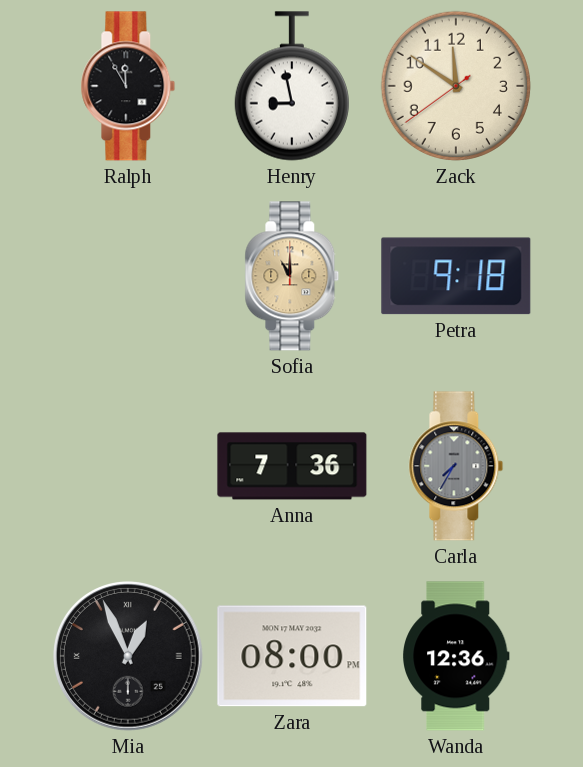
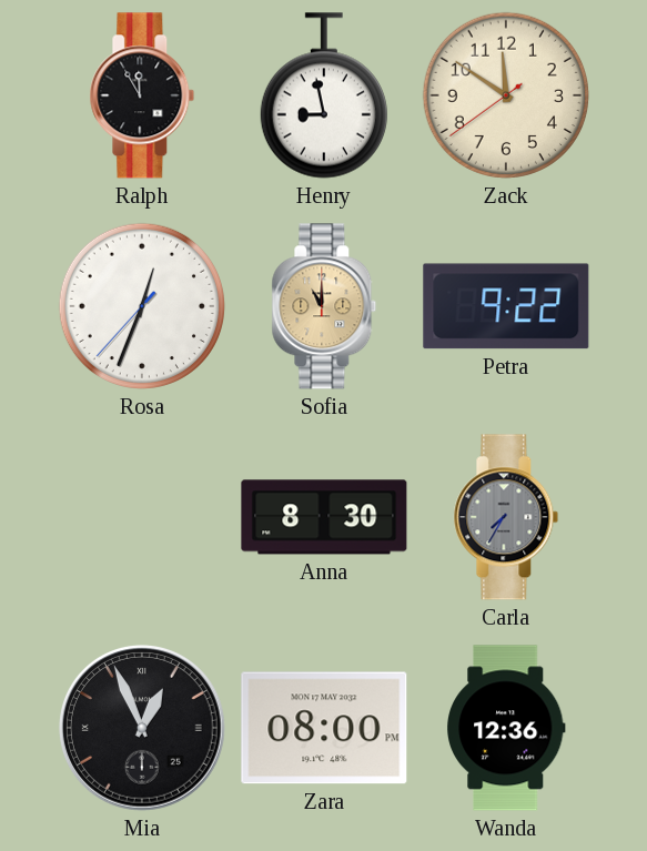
Rosa: none -> 12:33
Petra: 9:18 -> 9:22
Anna: 7:36 -> 8:30
